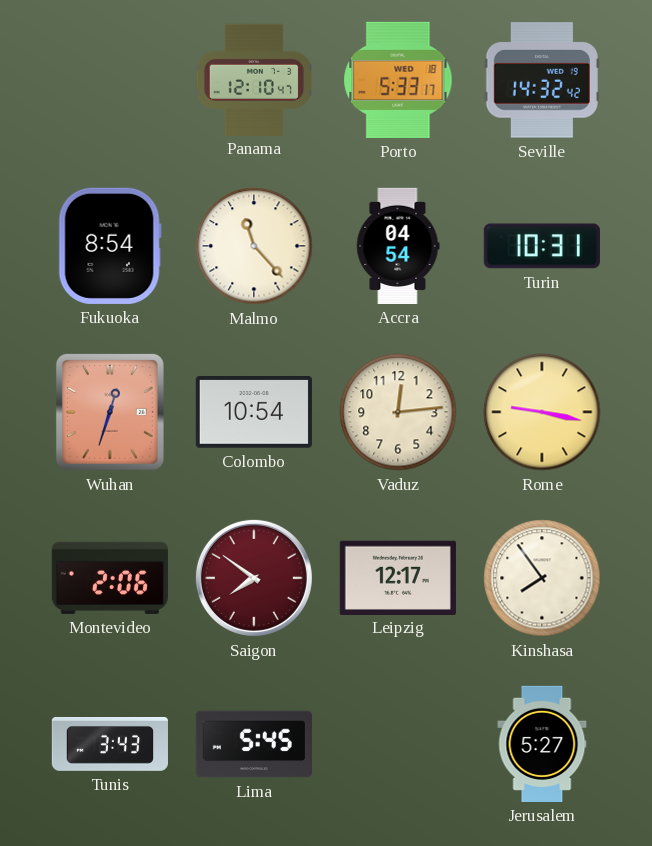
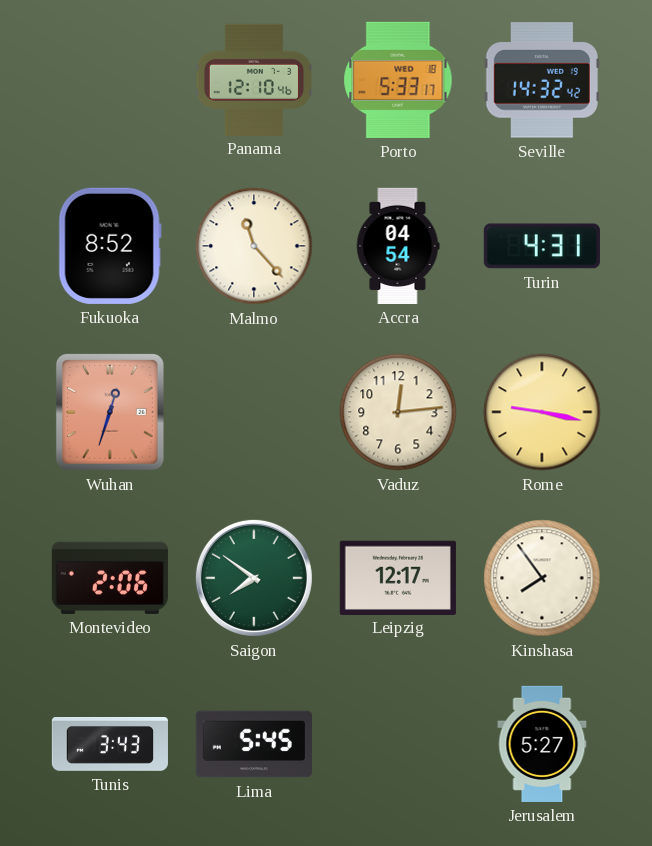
Panama: 12:10:47 -> 12:10:46
Fukuoka: 8:54 -> 8:52
Turin: 10:31 -> 4:31
Colombo: 10:54 -> none
Saigon dial: burgundy -> green
